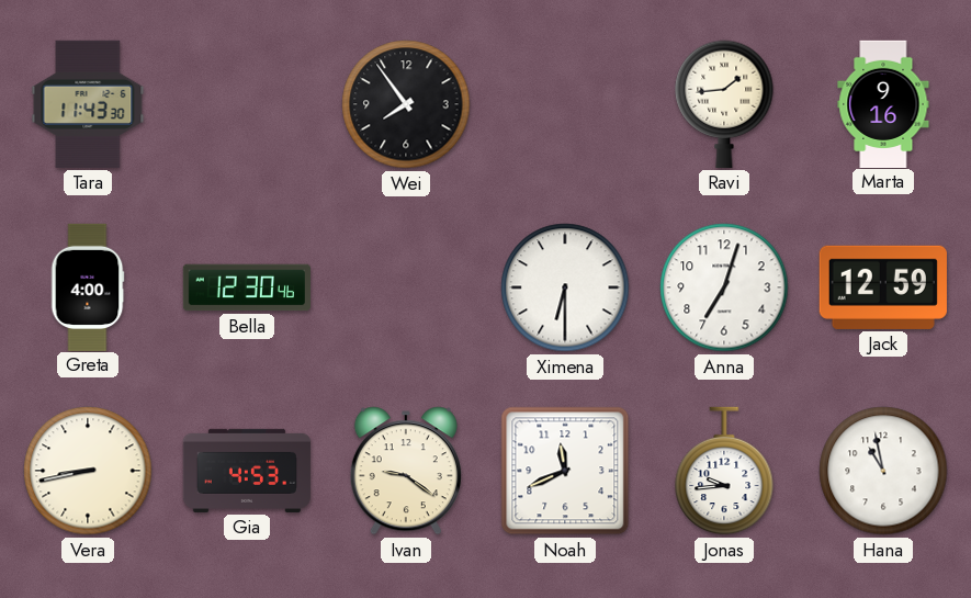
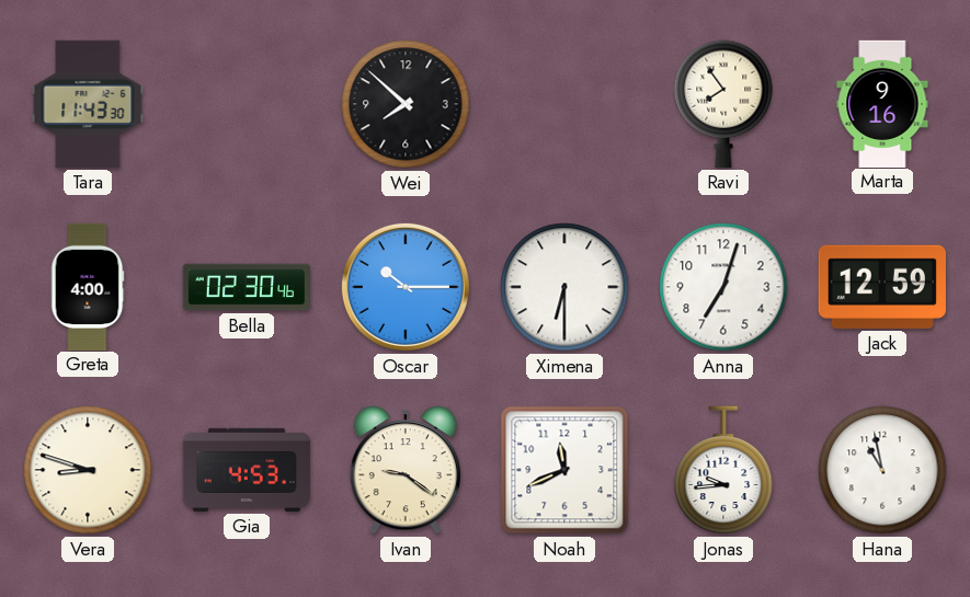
Wei: 7:54 -> 7:52
Ravi: 1:44 -> 7:54
Bella: 12:30 -> 02:30
Oscar: none -> 10:15
Vera: 8:43 -> 8:48
